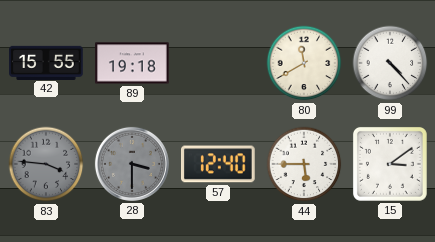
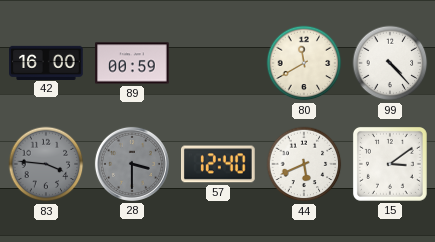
42: 15:55 -> 16:00
89: 19:18 -> 00:59
44: 5:45 -> 5:41
